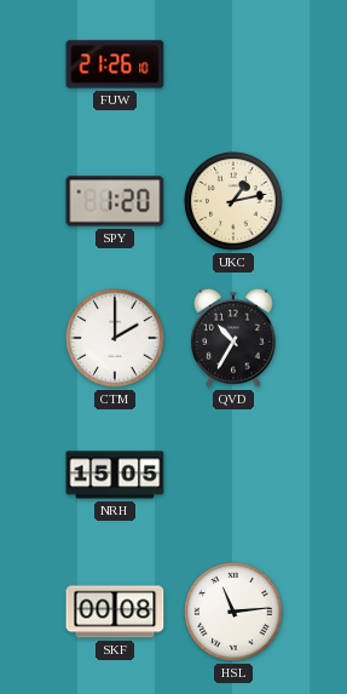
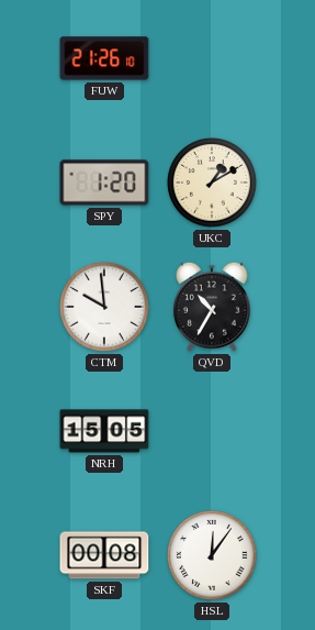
UKC: 1:13 -> 1:10
CTM: 2:00 -> 9:59
HSL: 11:14 -> 12:06
